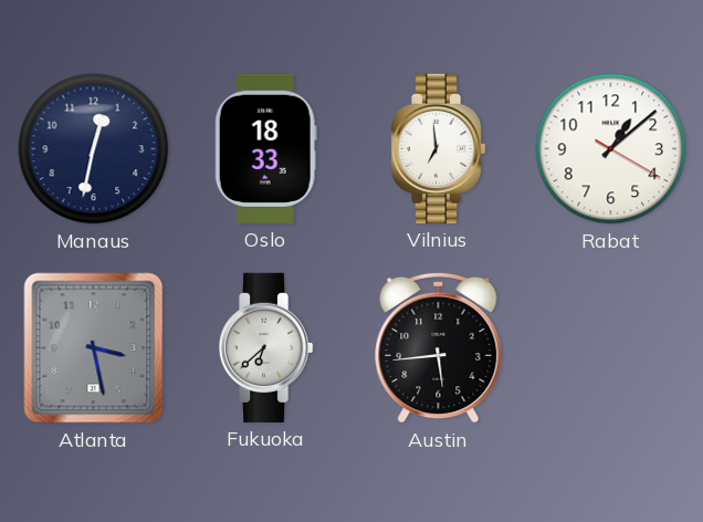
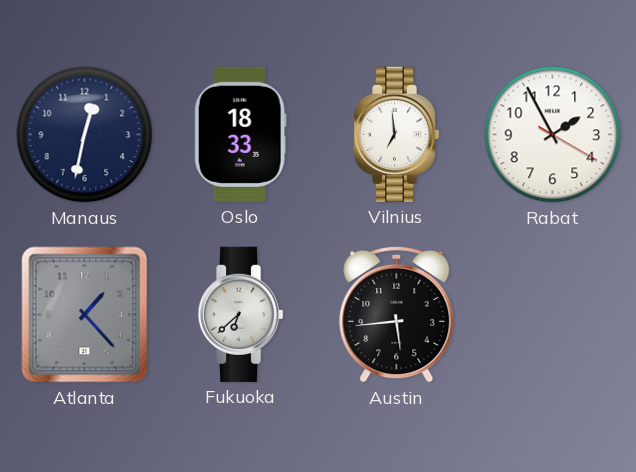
Rabat: 1:08 -> 1:55
Atlanta: 3:28 -> 1:23
